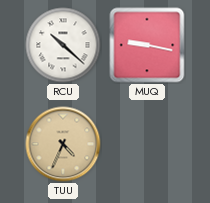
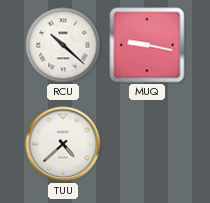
TUU: 4:34 -> 4:38
TUU dial: champagne -> white
